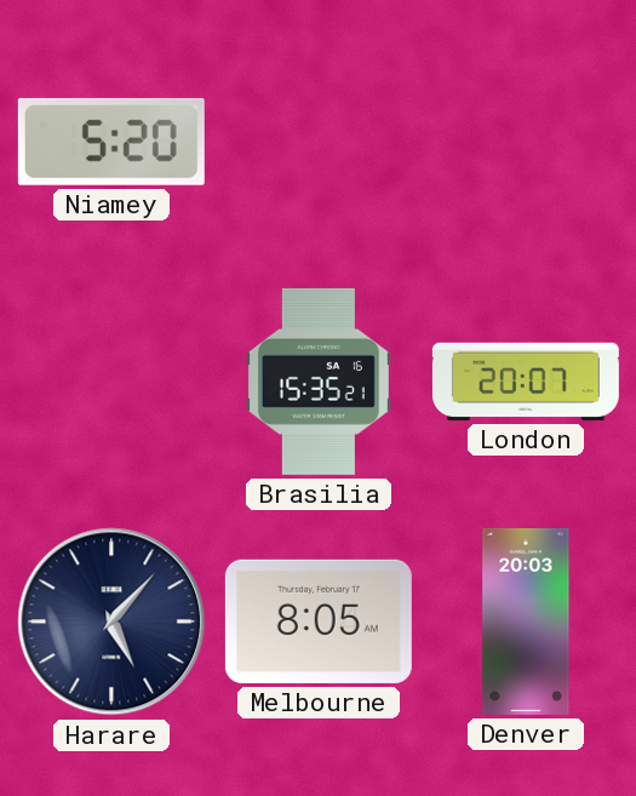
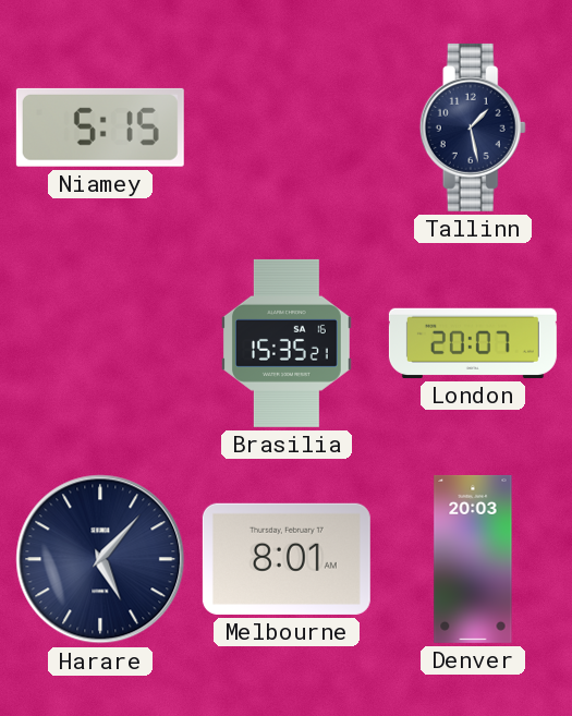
Niamey: 5:20 -> 5:15
Tallinn: none -> 1:28
Melbourne: 8:05 -> 8:01
